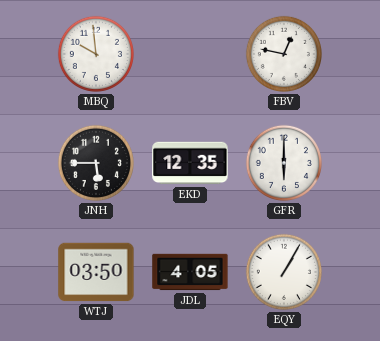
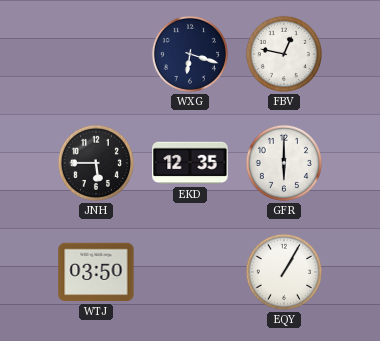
MBQ: 9:59 -> none
WXG: none -> 6:18
JDL: 4:05 -> none
